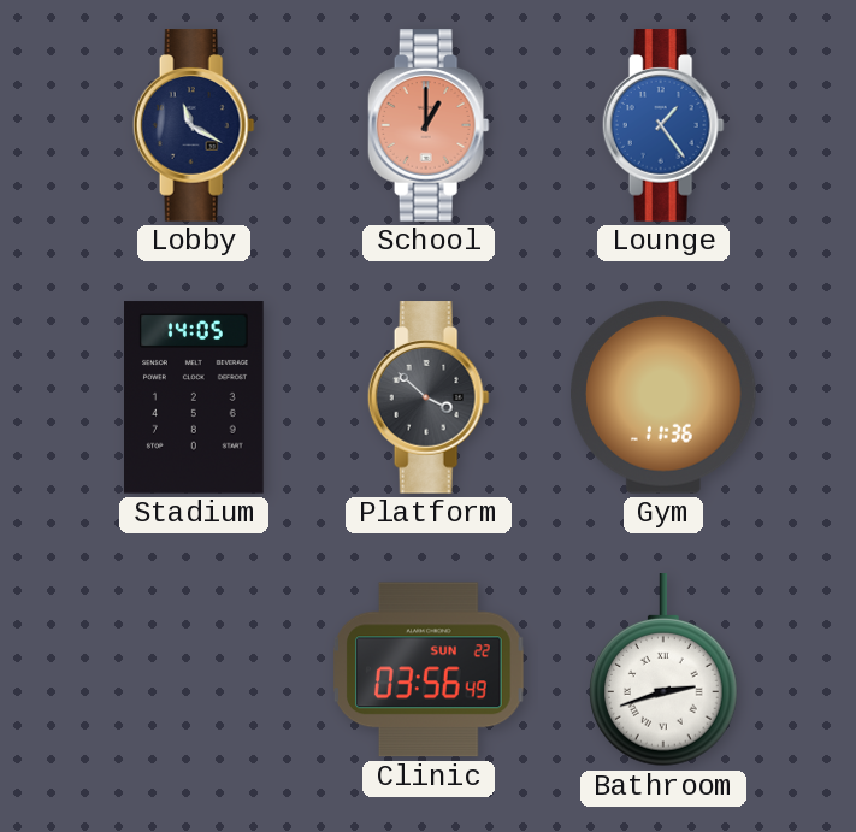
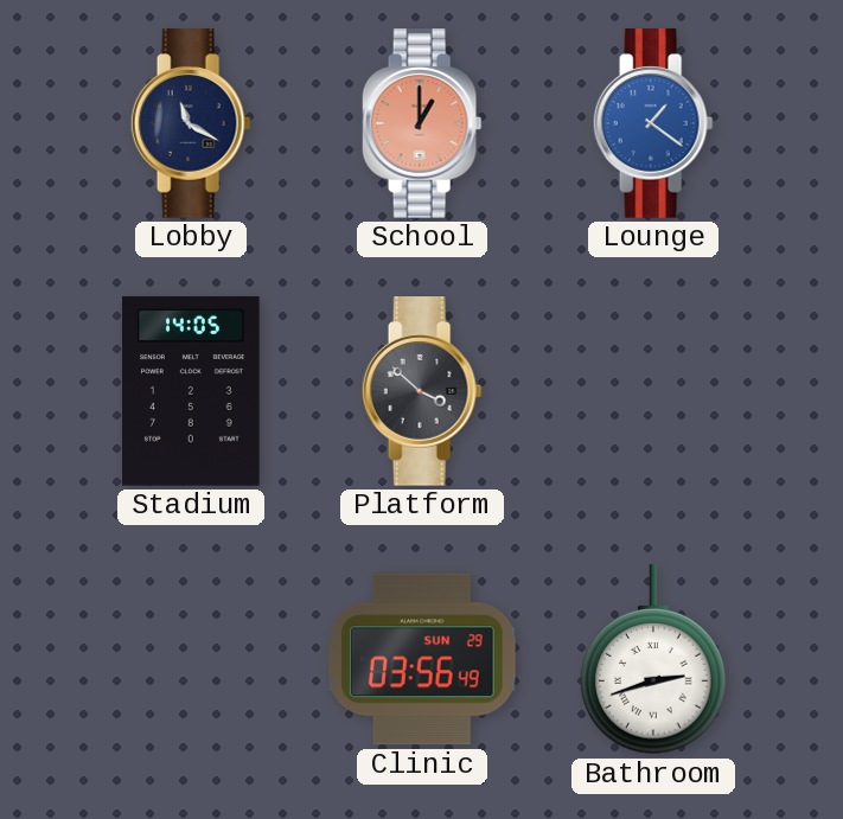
Lounge: 1:24 -> 1:21
Gym: 11:36 -> none
Clinic date: SUN 22 -> SUN 29
